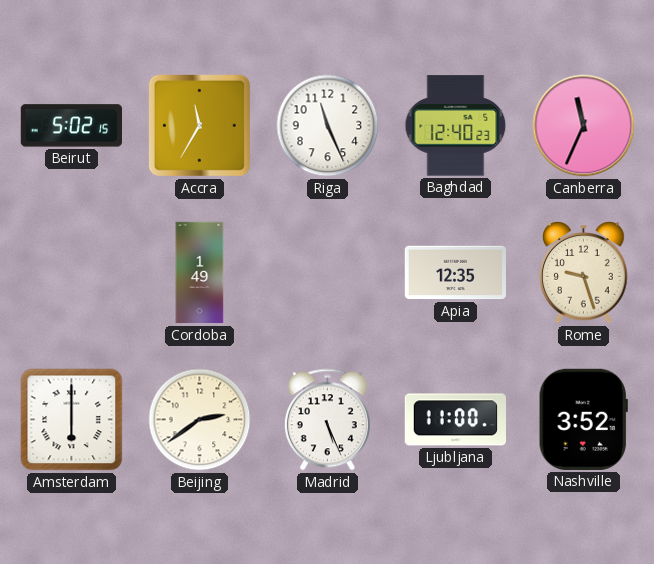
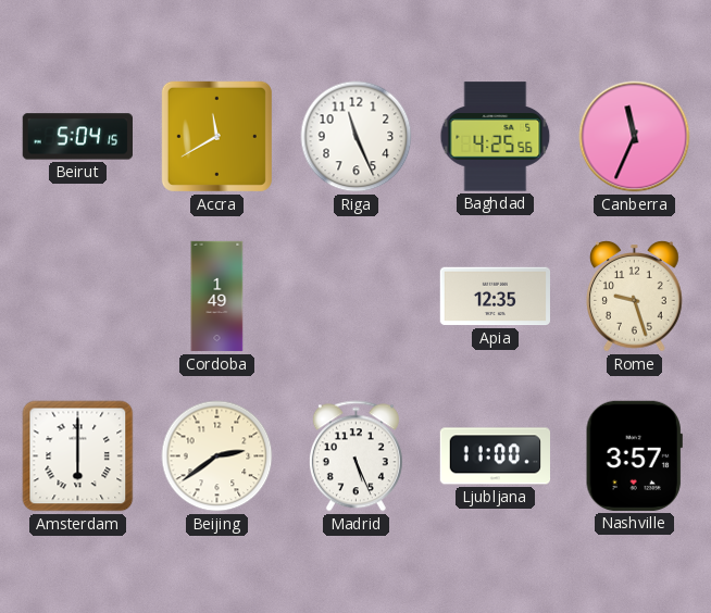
Beirut: 5:02 -> 5:04
Accra: 11:35 -> 11:40
Baghdad: 12:40 -> 4:25
Nashville: 3:52 -> 3:57
